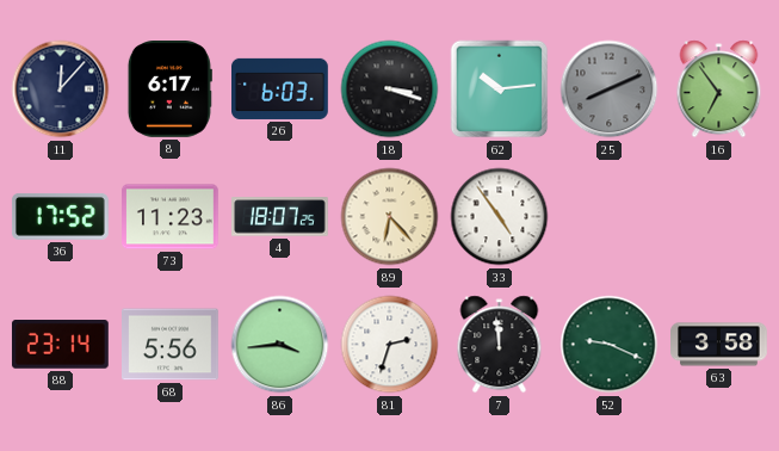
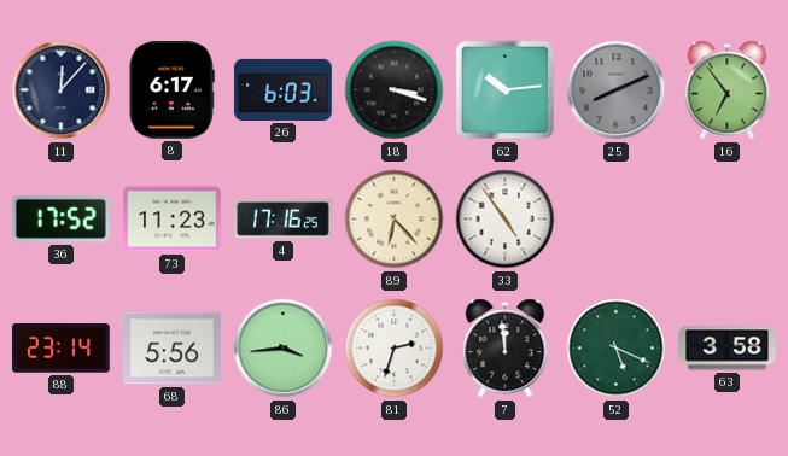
4: 18:07 -> 17:16
52: 9:19 -> 5:19
